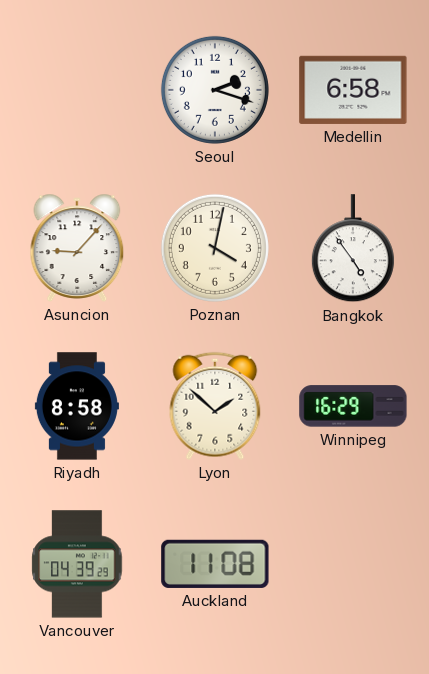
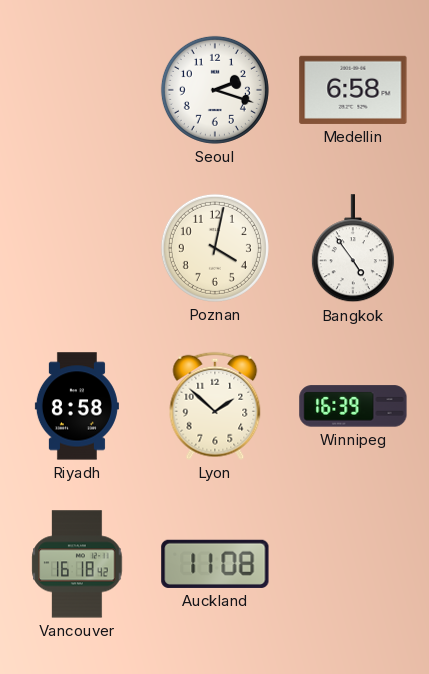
Asuncion: 9:07 -> none
Winnipeg: 16:29 -> 16:39
Vancouver: 04:39 -> 16:18
